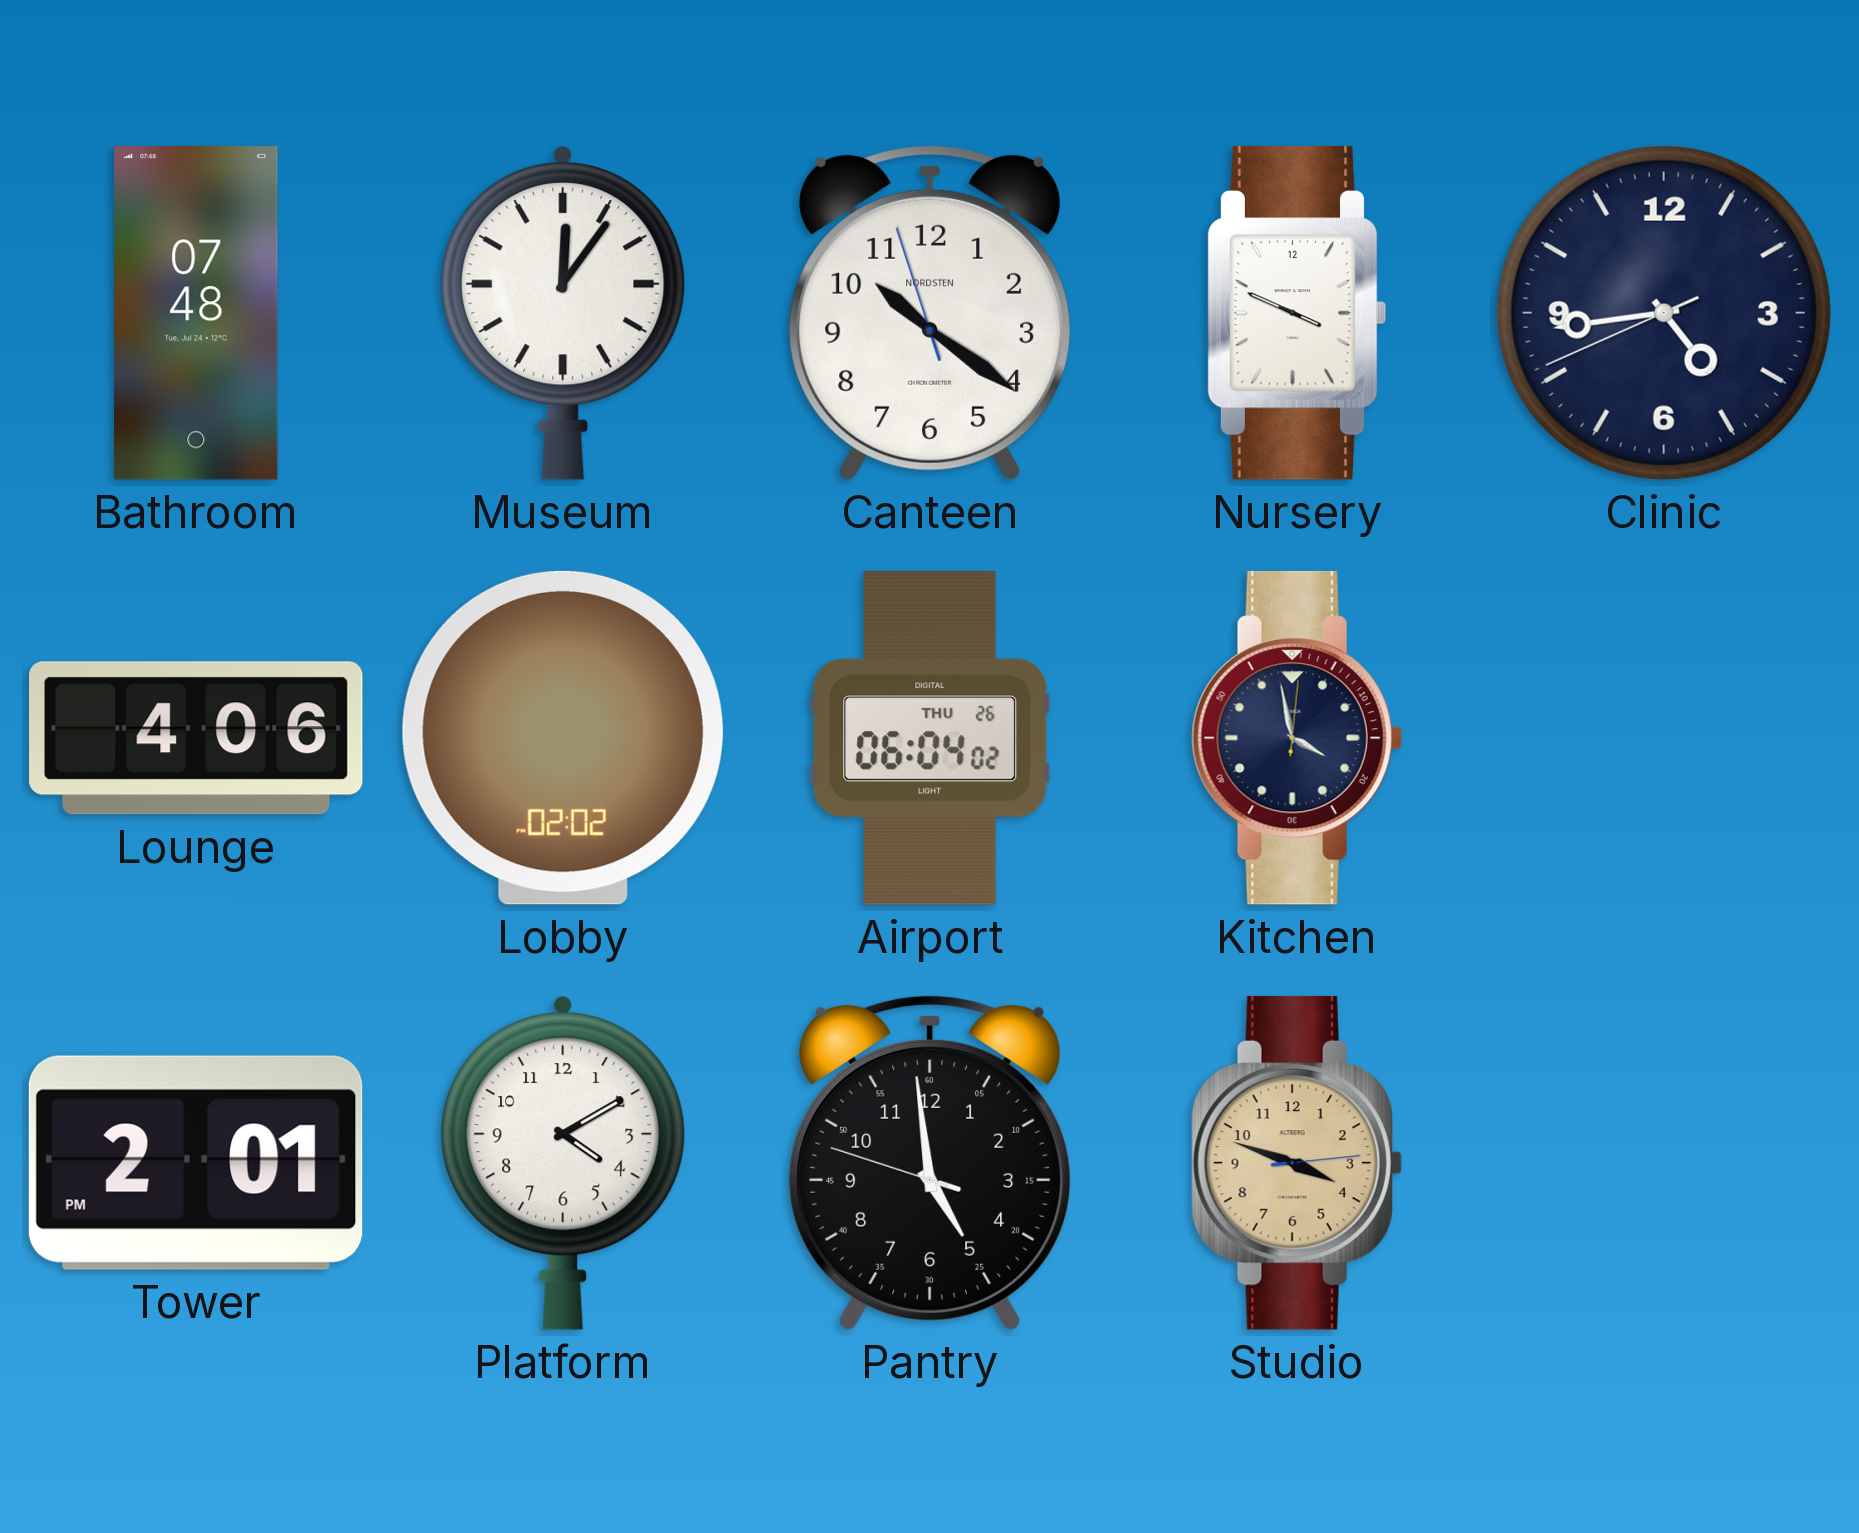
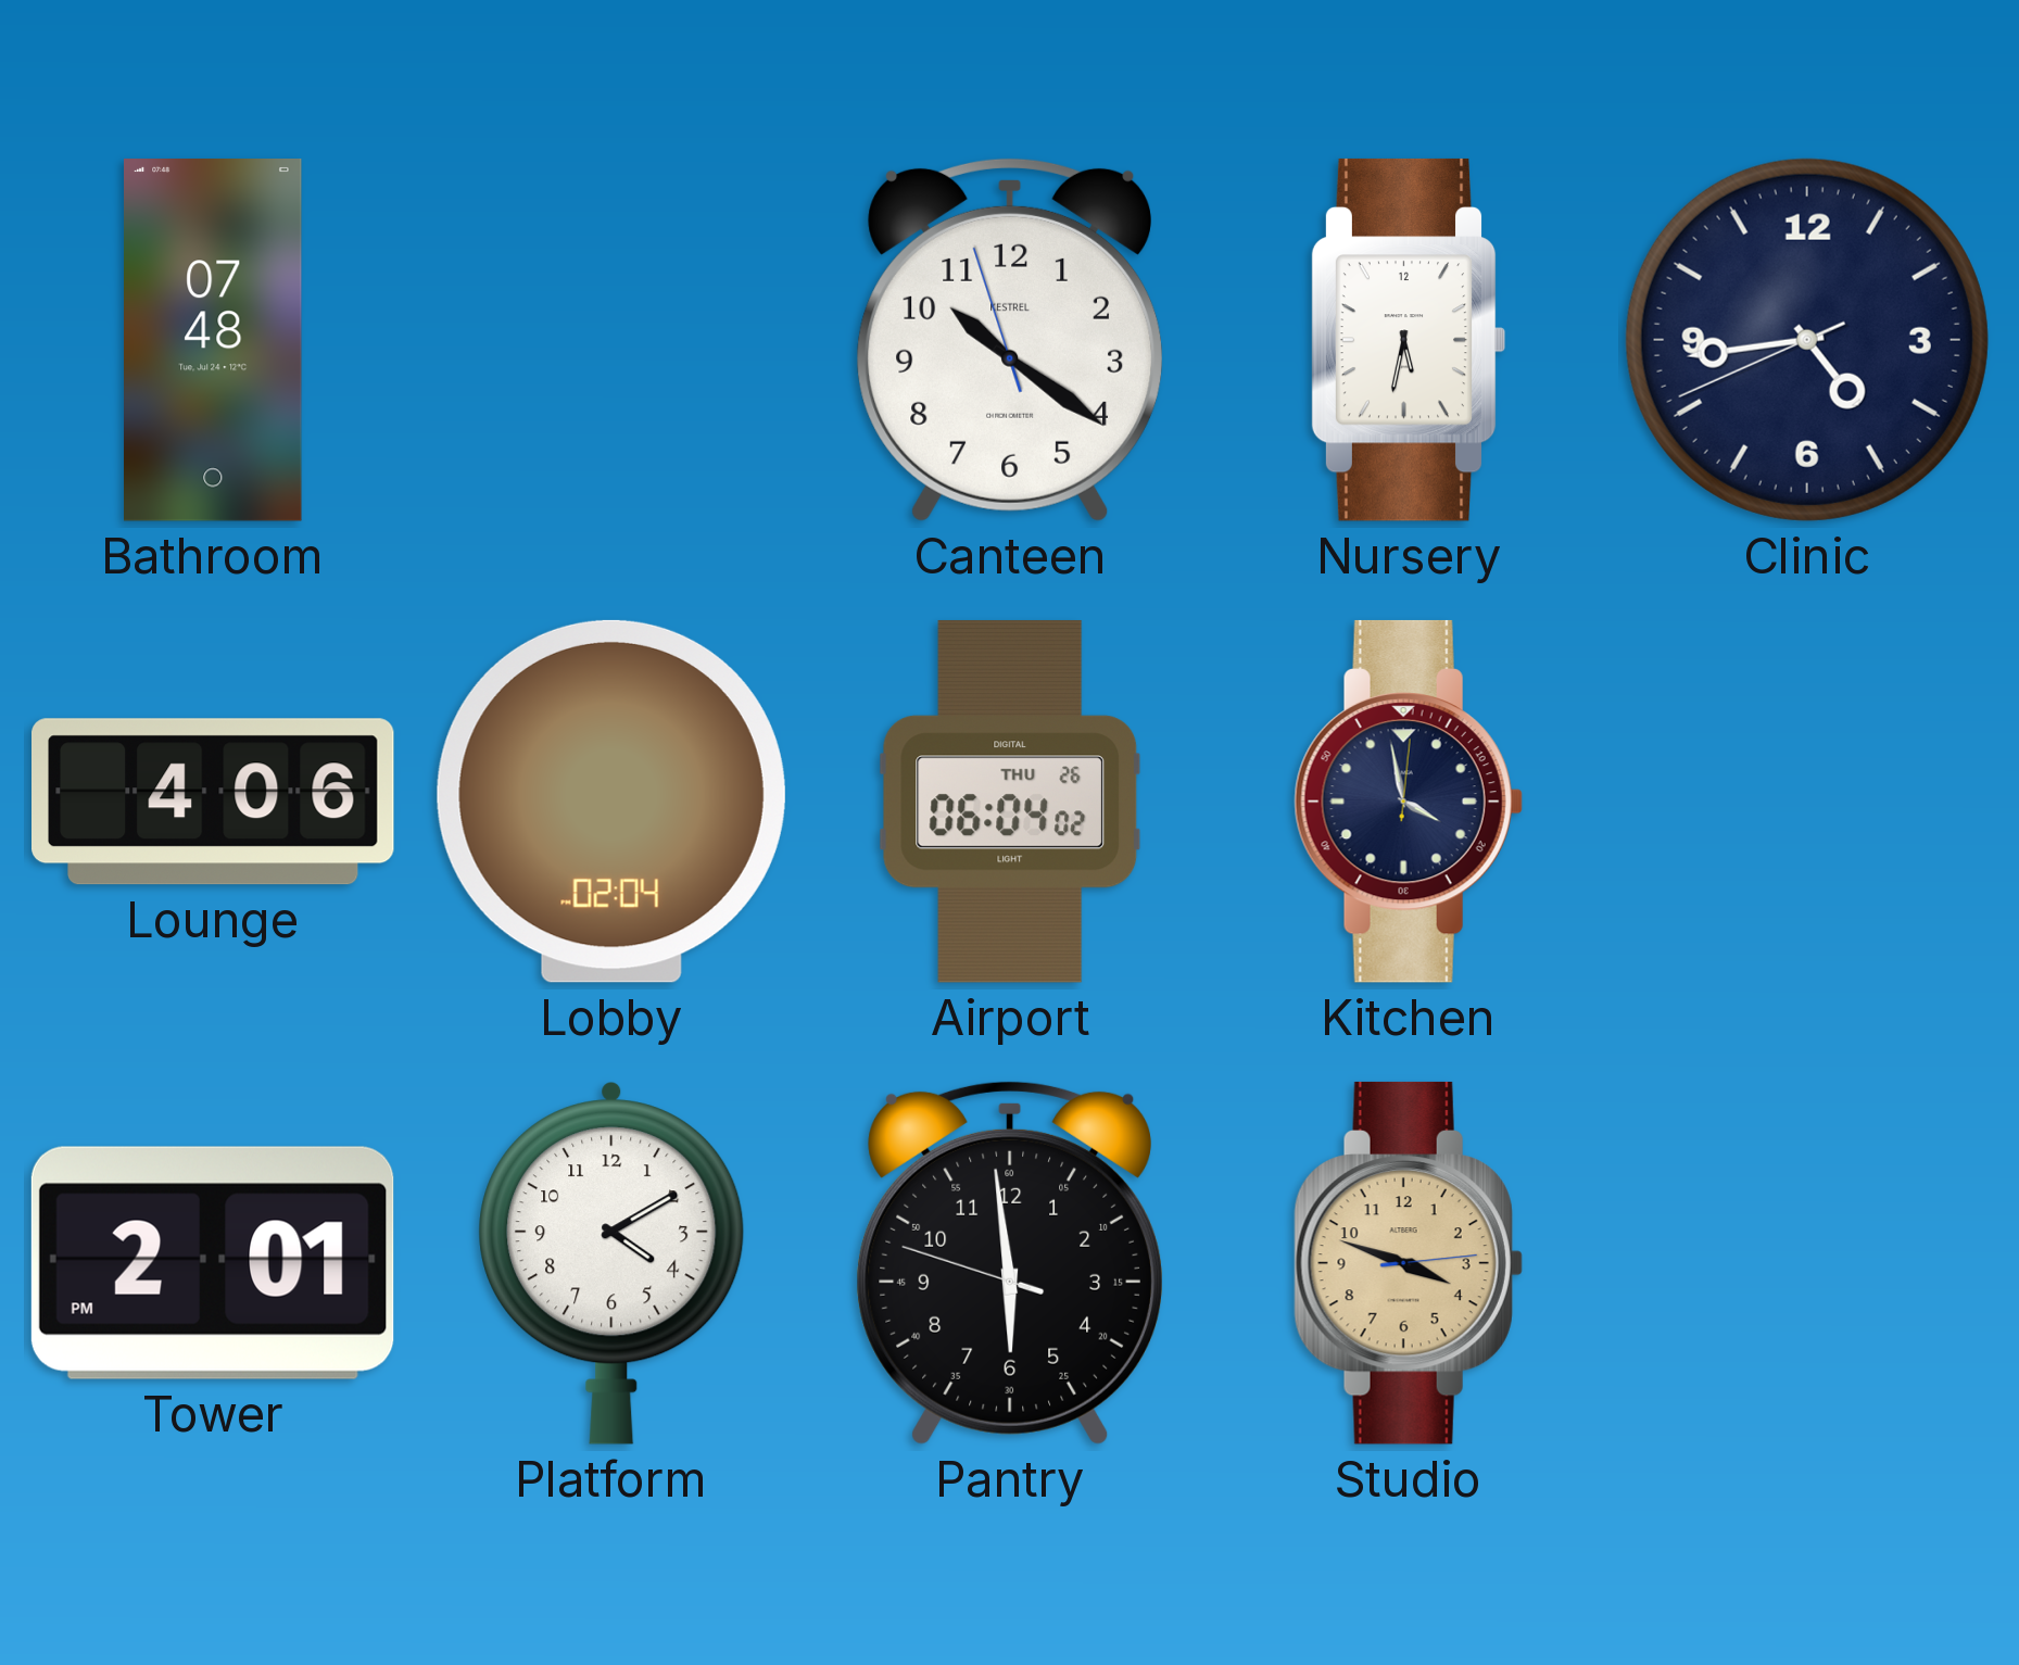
Museum: 12:06 -> none
Canteen brand: NORDSTEN -> KESTREL
Nursery: 3:49 -> 5:32
Lobby: 02:02 -> 02:04
Pantry: 4:58 -> 5:58
